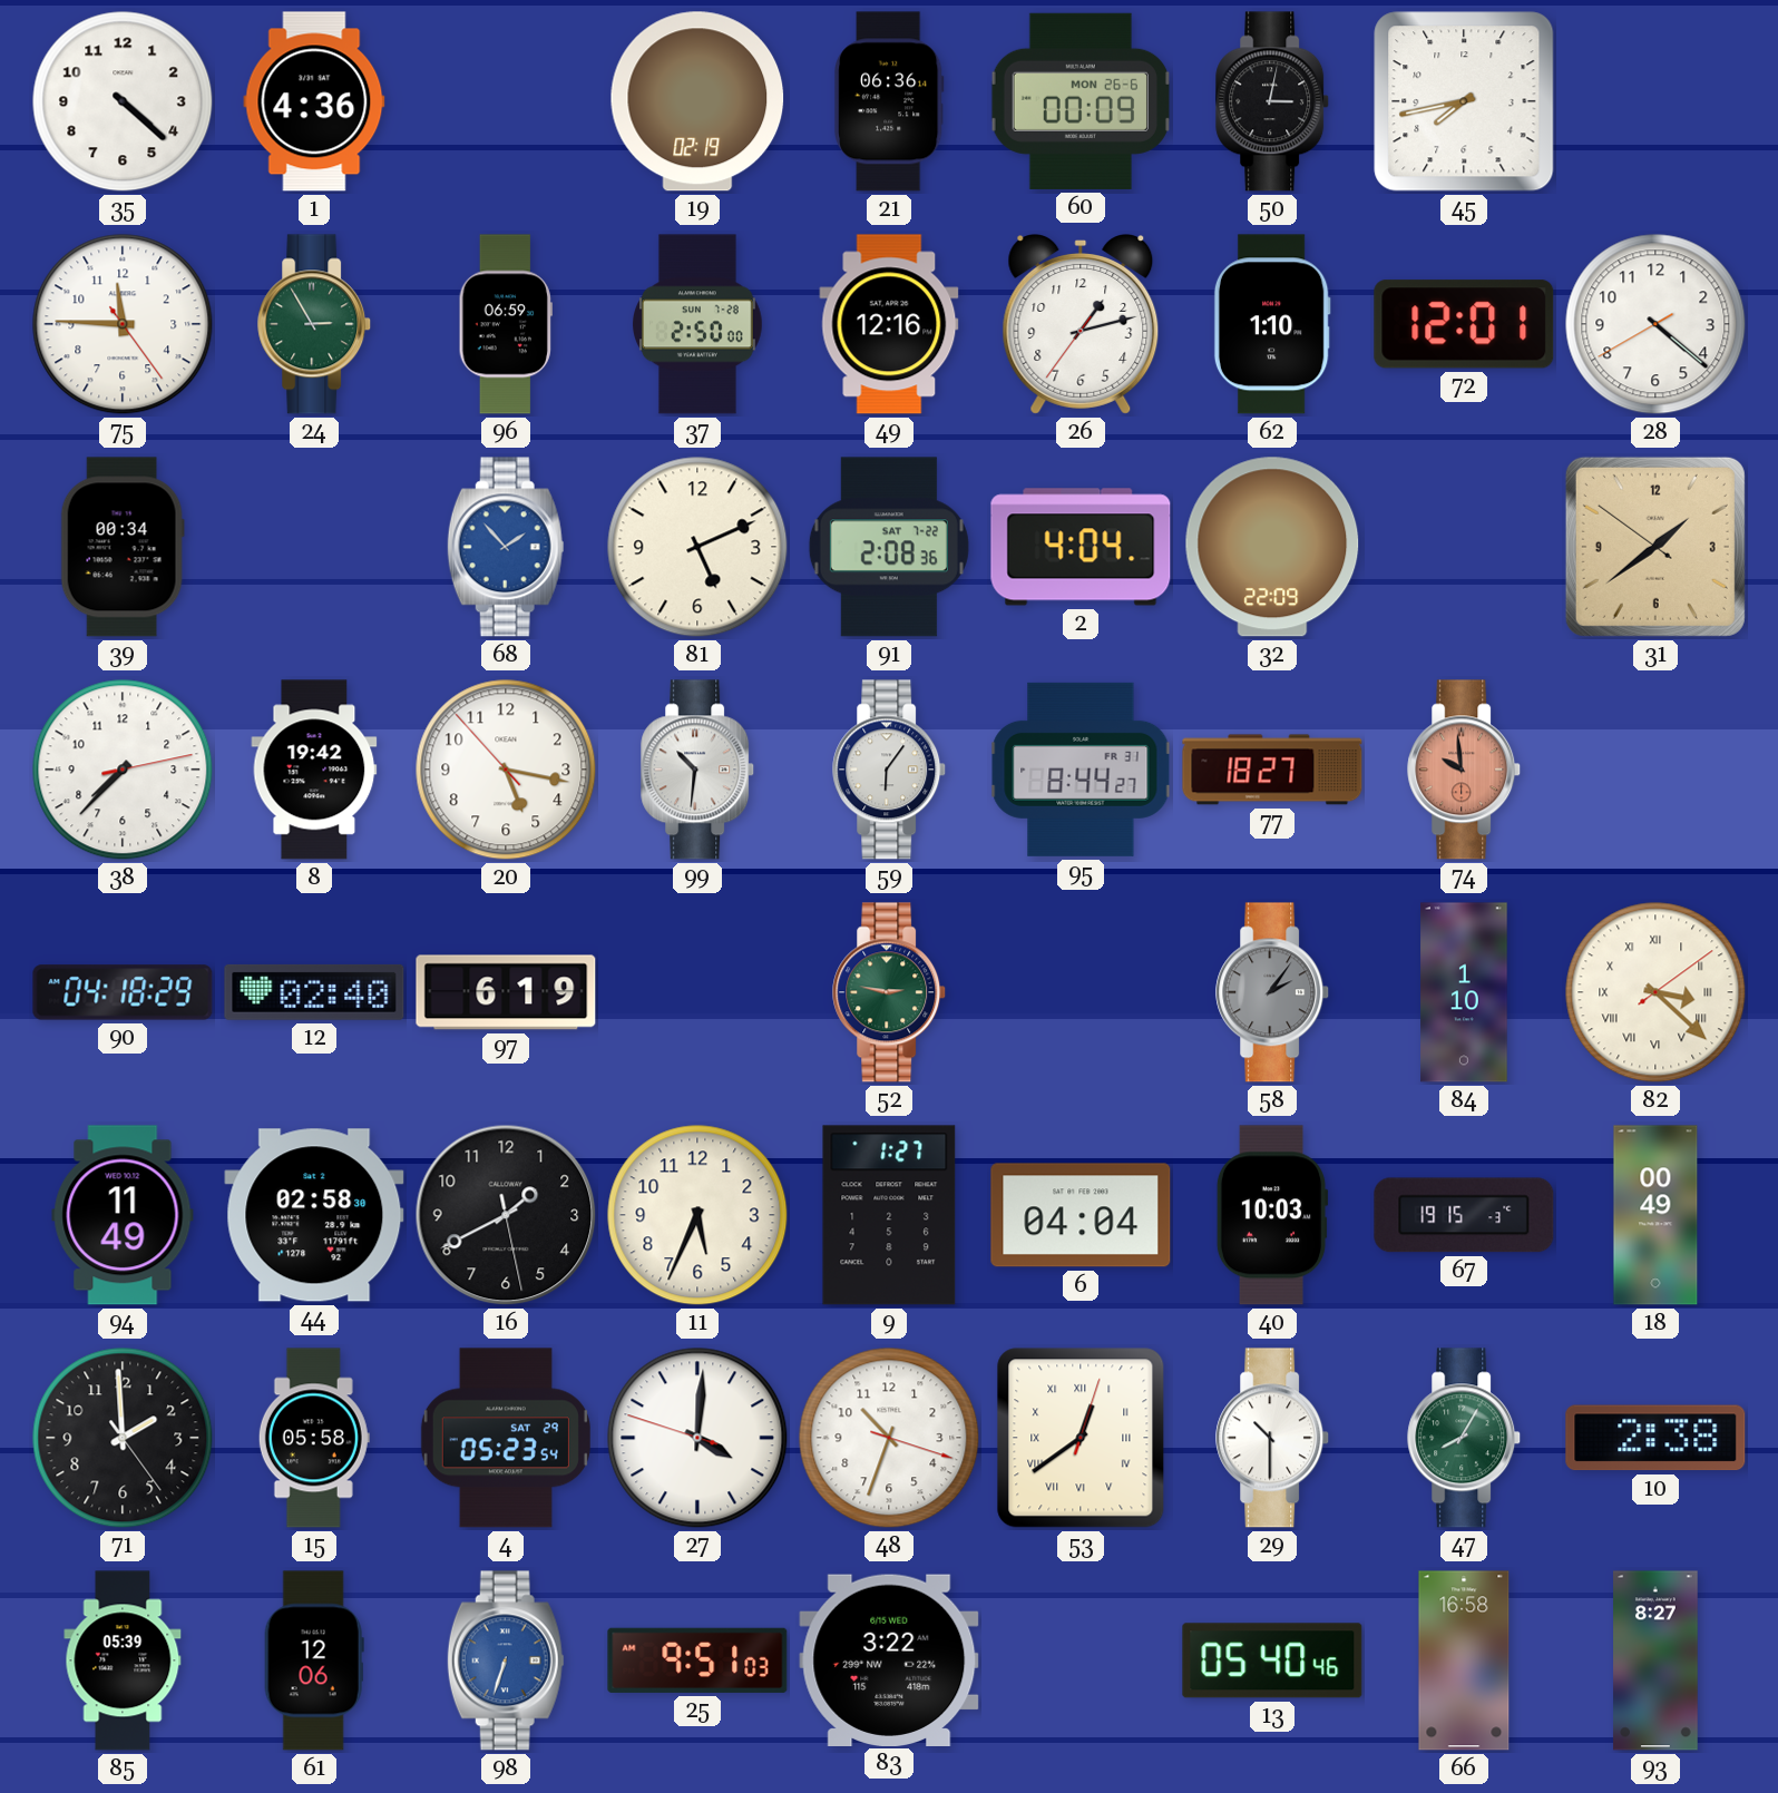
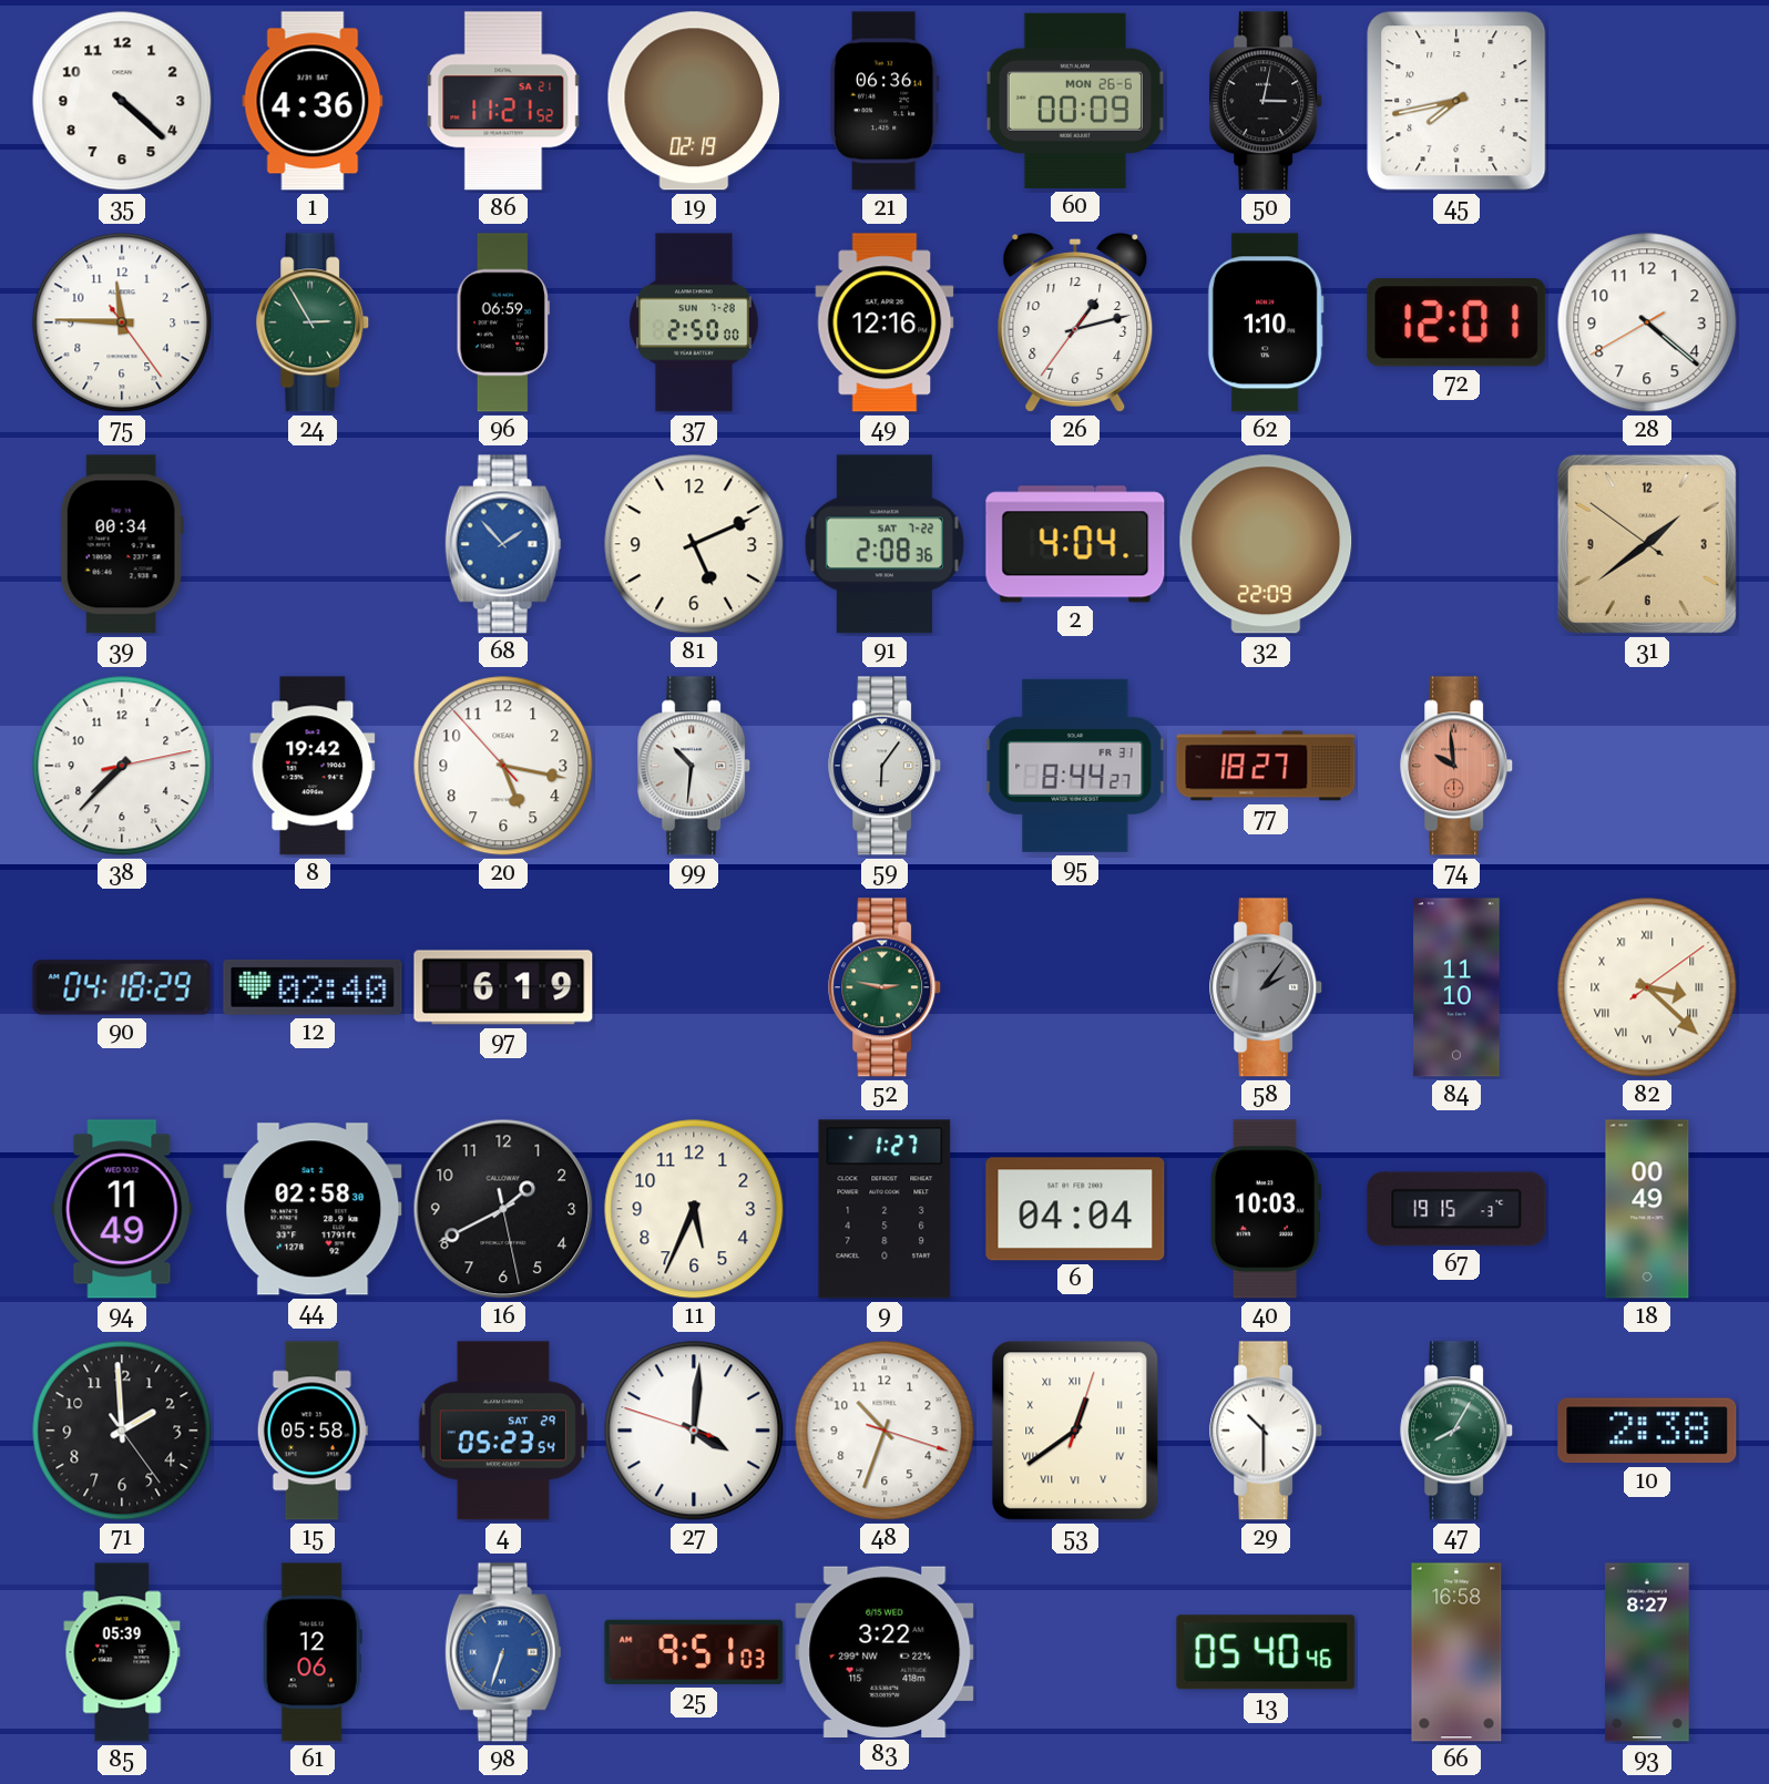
86: none -> 11:21
84: 1:10 -> 11:10
